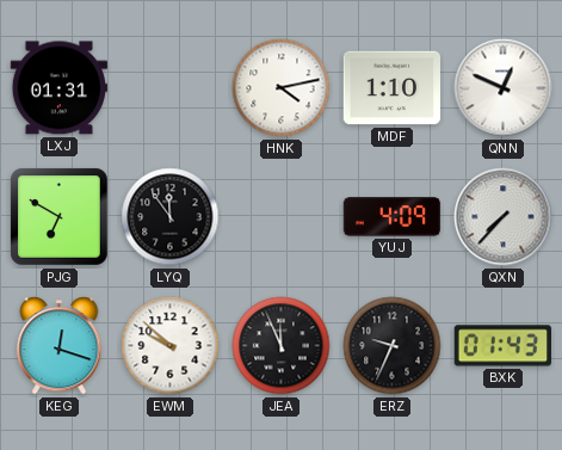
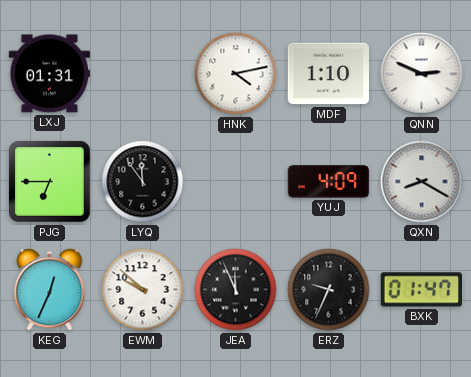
QNN: 12:49 -> 2:49
PJG: 6:50 -> 6:45
QXN: 7:37 -> 8:20
KEG: 12:18 -> 12:34
BXK: 01:43 -> 01:47
